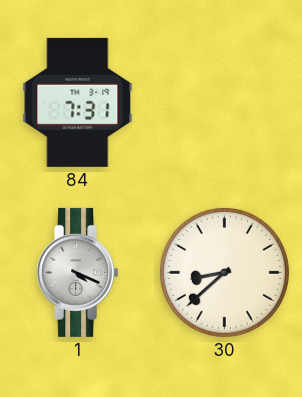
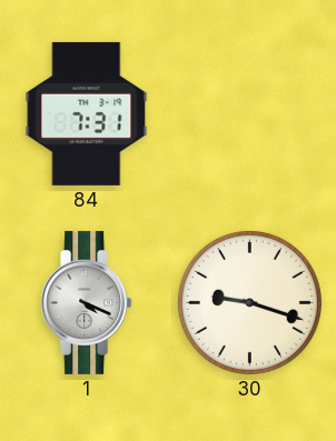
30: 8:38 -> 9:18
